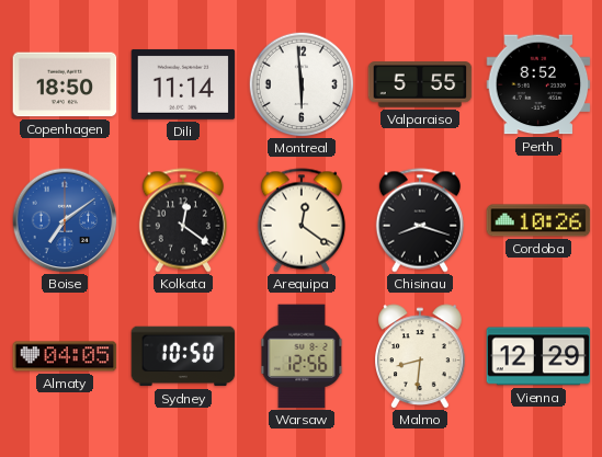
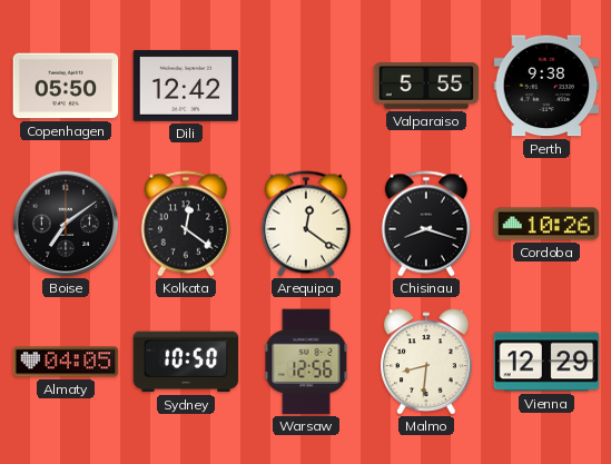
Copenhagen: 18:50 -> 05:50
Dili: 11:14 -> 12:42
Montreal: 5:59 -> none
Perth: 8:52 -> 9:38
Boise dial: blue -> black
